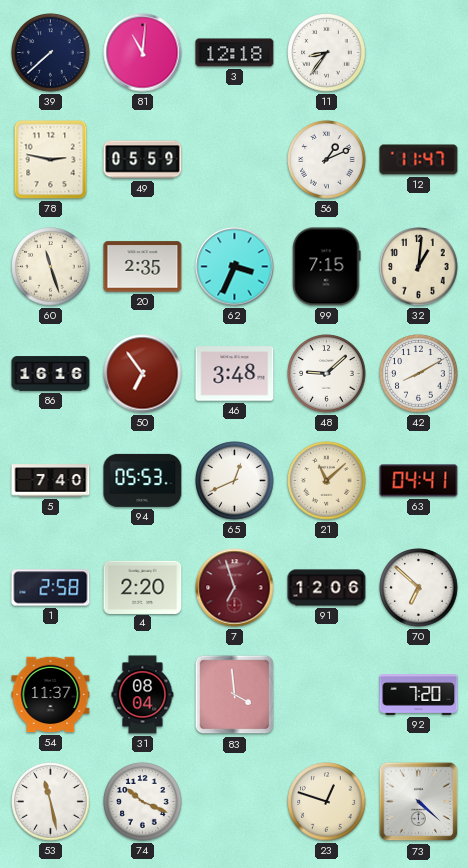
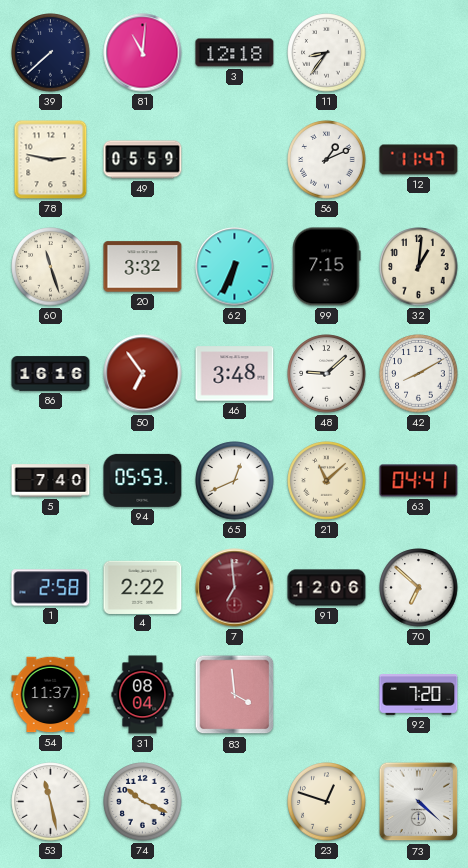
20: 2:35 -> 3:32
62: 3:34 -> 6:34
4: 2:20 -> 2:22
7: 6:57 -> 6:59
